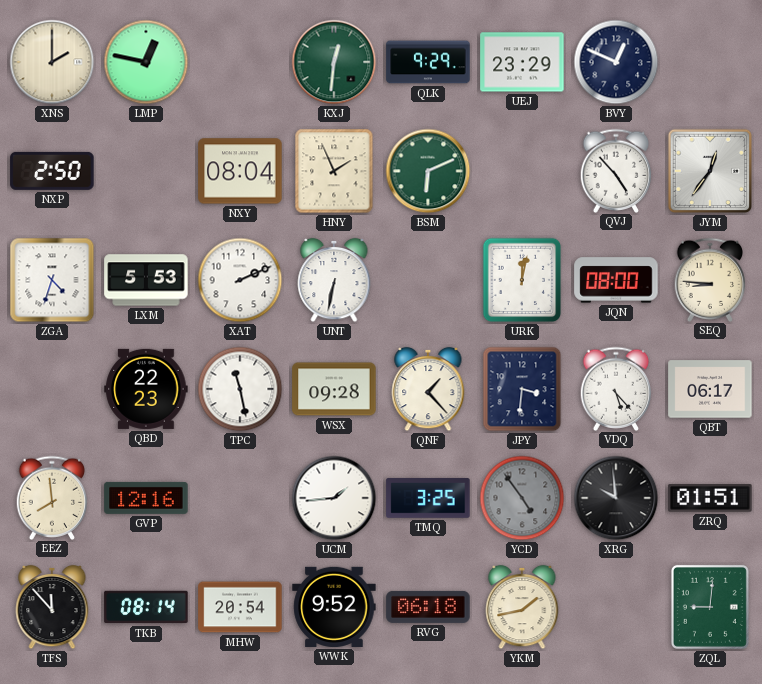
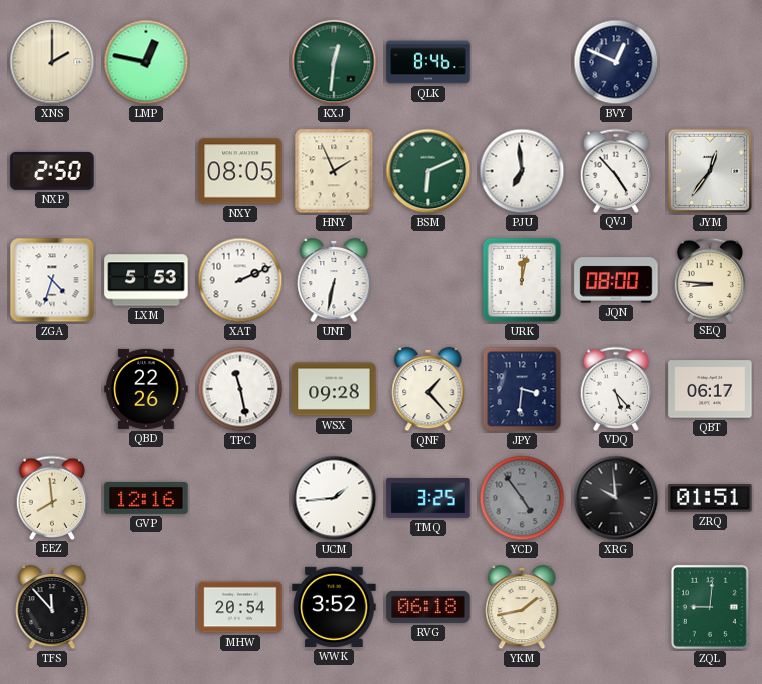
QLK: 9:29 -> 8:46
UEJ: 23:29 -> none
NXY: 08:04 -> 08:05
PJU: none -> 6:59
QBD: 22:23 -> 22:26
TKB: 08:14 -> none
WWK: 9:52 -> 3:52
